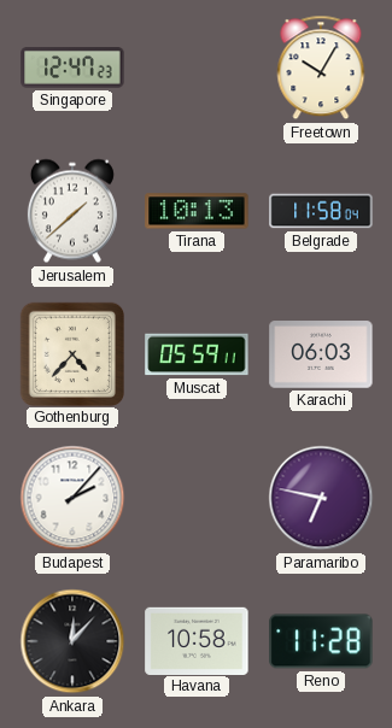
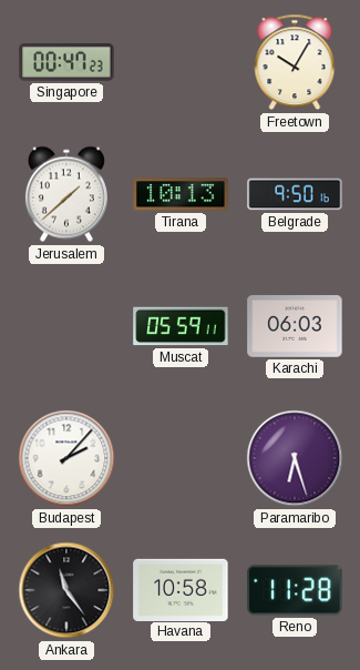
Singapore: 12:47 -> 00:47
Belgrade: 11:58 -> 9:50
Gothenburg: 4:37 -> none
Paramaribo: 6:47 -> 6:27
Ankara: 12:07 -> 11:24
